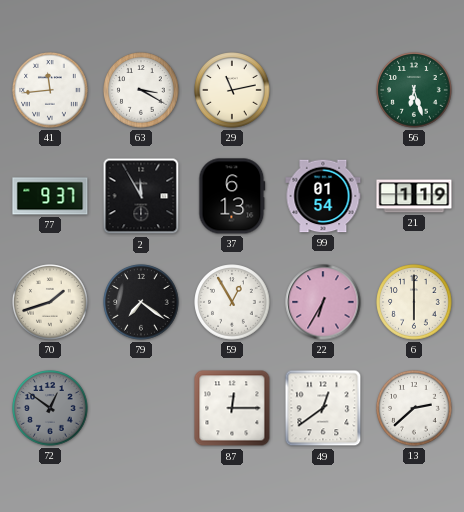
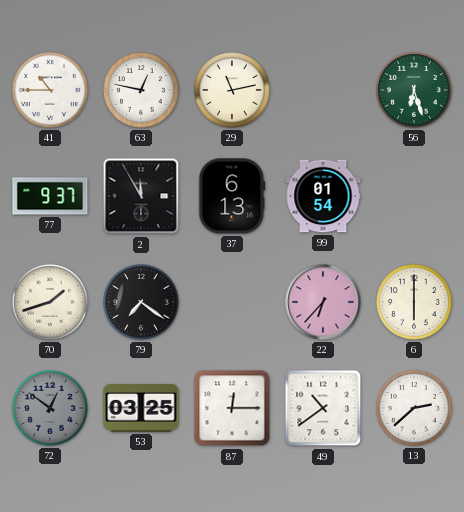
41: 11:44 -> 10:45
63: 3:20 -> 12:47
21: 1:19 -> none
59: 12:55 -> none
22: 6:35 -> 6:37
53: none -> 03:25
49: 12:39 -> 10:39
